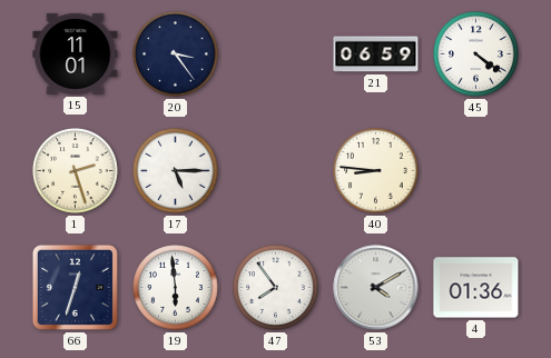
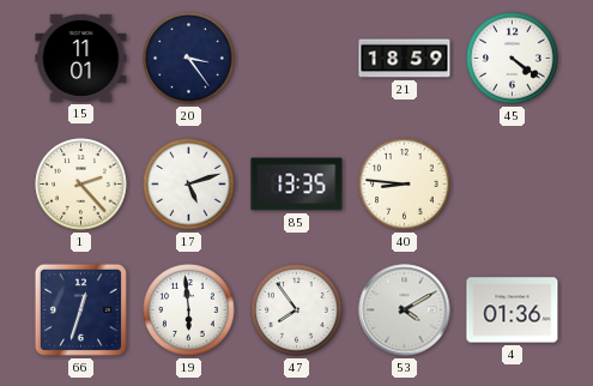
21: 06:59 -> 18:59
1: 2:27 -> 2:23
17: 5:15 -> 5:12
85: none -> 13:35
